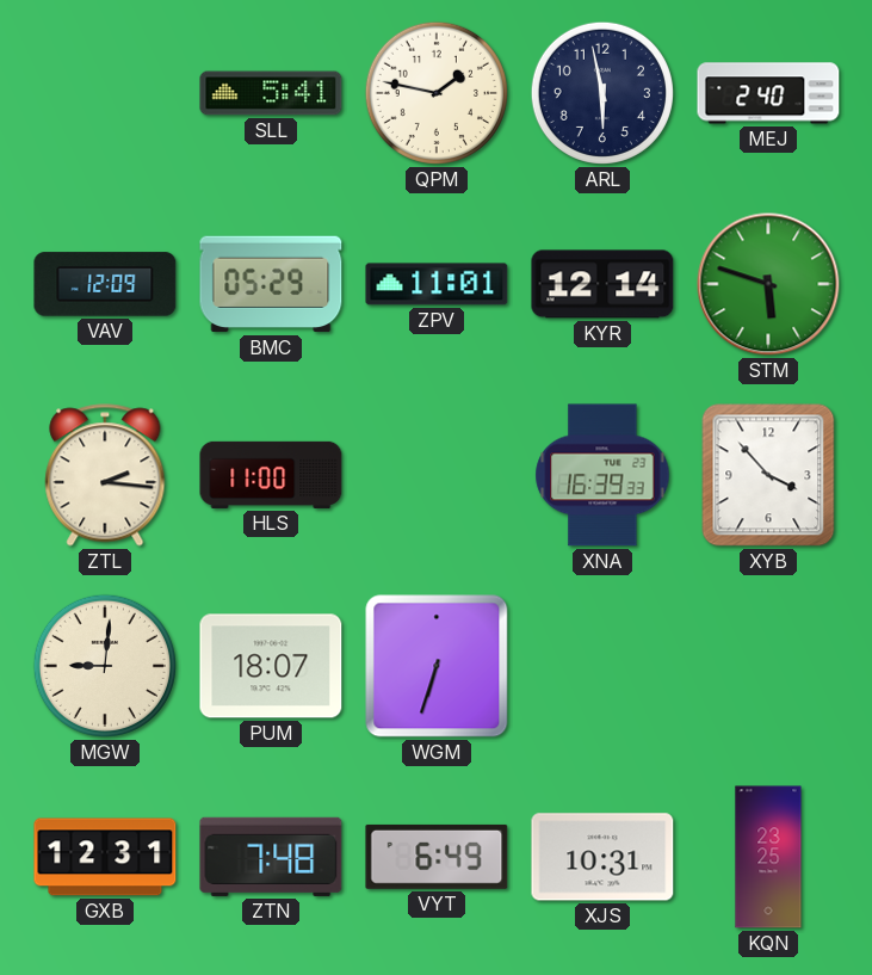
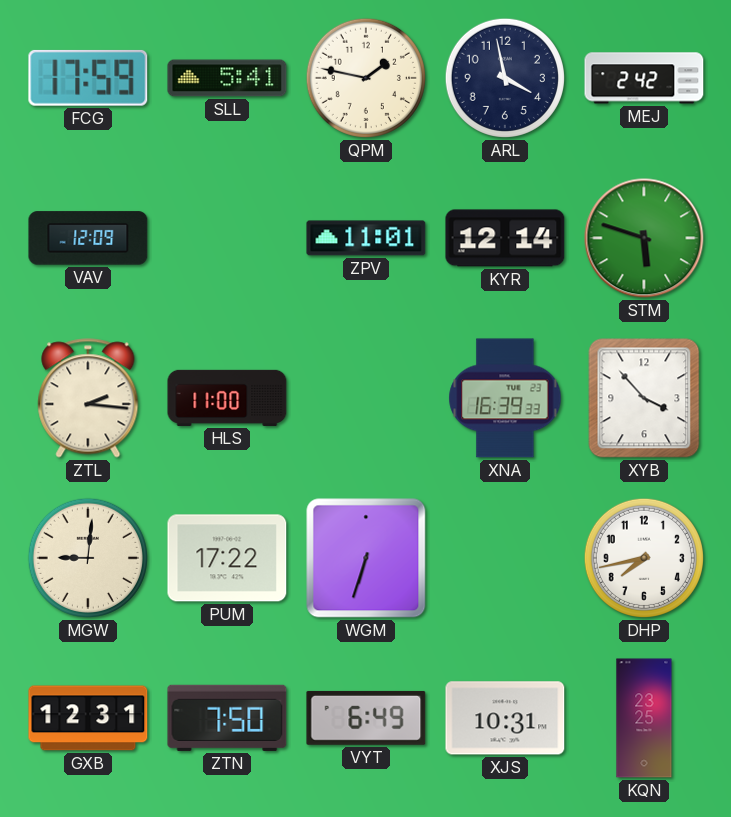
FCG: none -> 17:59
ARL: 5:58 -> 3:58
MEJ: 2:40 -> 2:42
BMC: 05:29 -> none
PUM: 18:07 -> 17:22
DHP: none -> 7:43
ZTN: 7:48 -> 7:50
